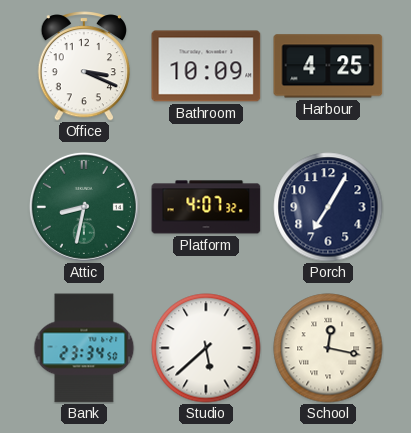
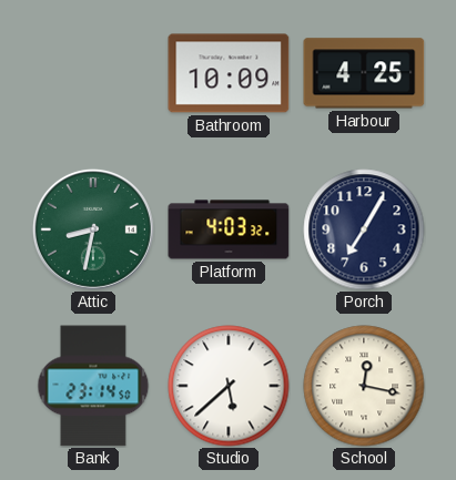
Office: 3:19 -> none
Platform: 4:07 -> 4:03
Bank: 23:34 -> 23:14
